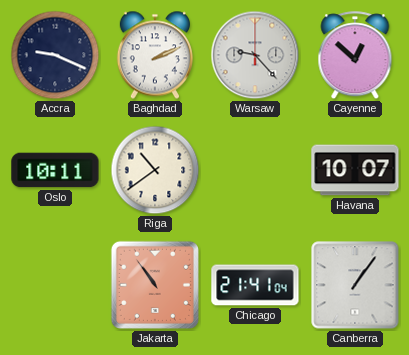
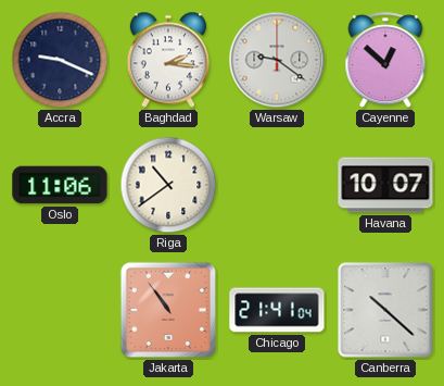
Baghdad: 2:11 -> 2:16
Warsaw: 9:23 -> 9:21
Oslo: 10:11 -> 11:06
Canberra: 1:06 -> 10:22
